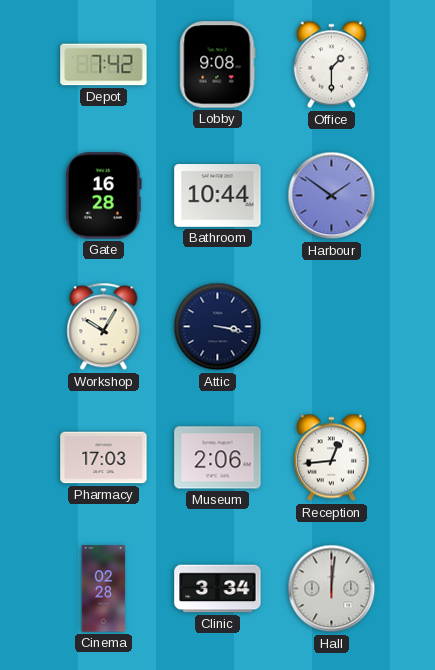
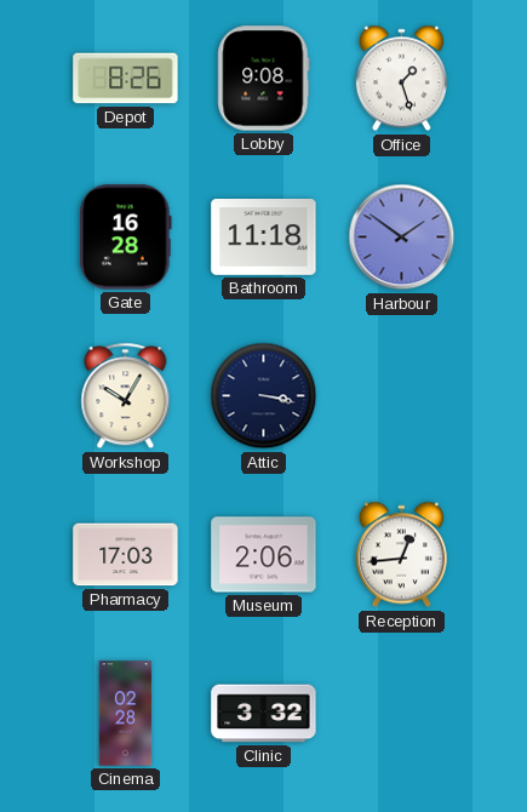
Depot: 7:42 -> 8:26
Office: 1:30 -> 1:27
Bathroom: 10:44 -> 11:18
Clinic: 3:34 -> 3:32
Hall: 12:01 -> none
